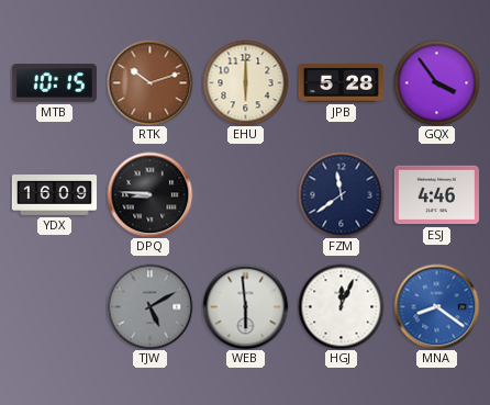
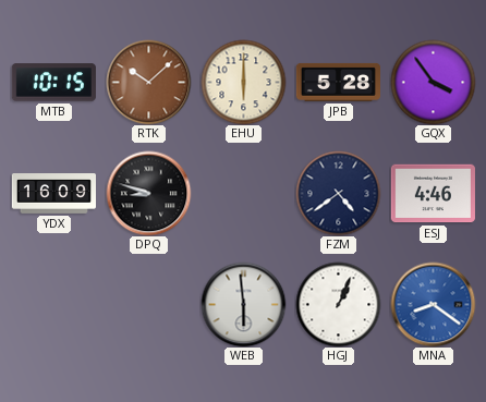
RTK: 10:12 -> 10:08
DPQ: 8:46 -> 8:48
FZM: 11:39 -> 4:39
TJW: 5:10 -> none
HGJ: 12:04 -> 1:04
